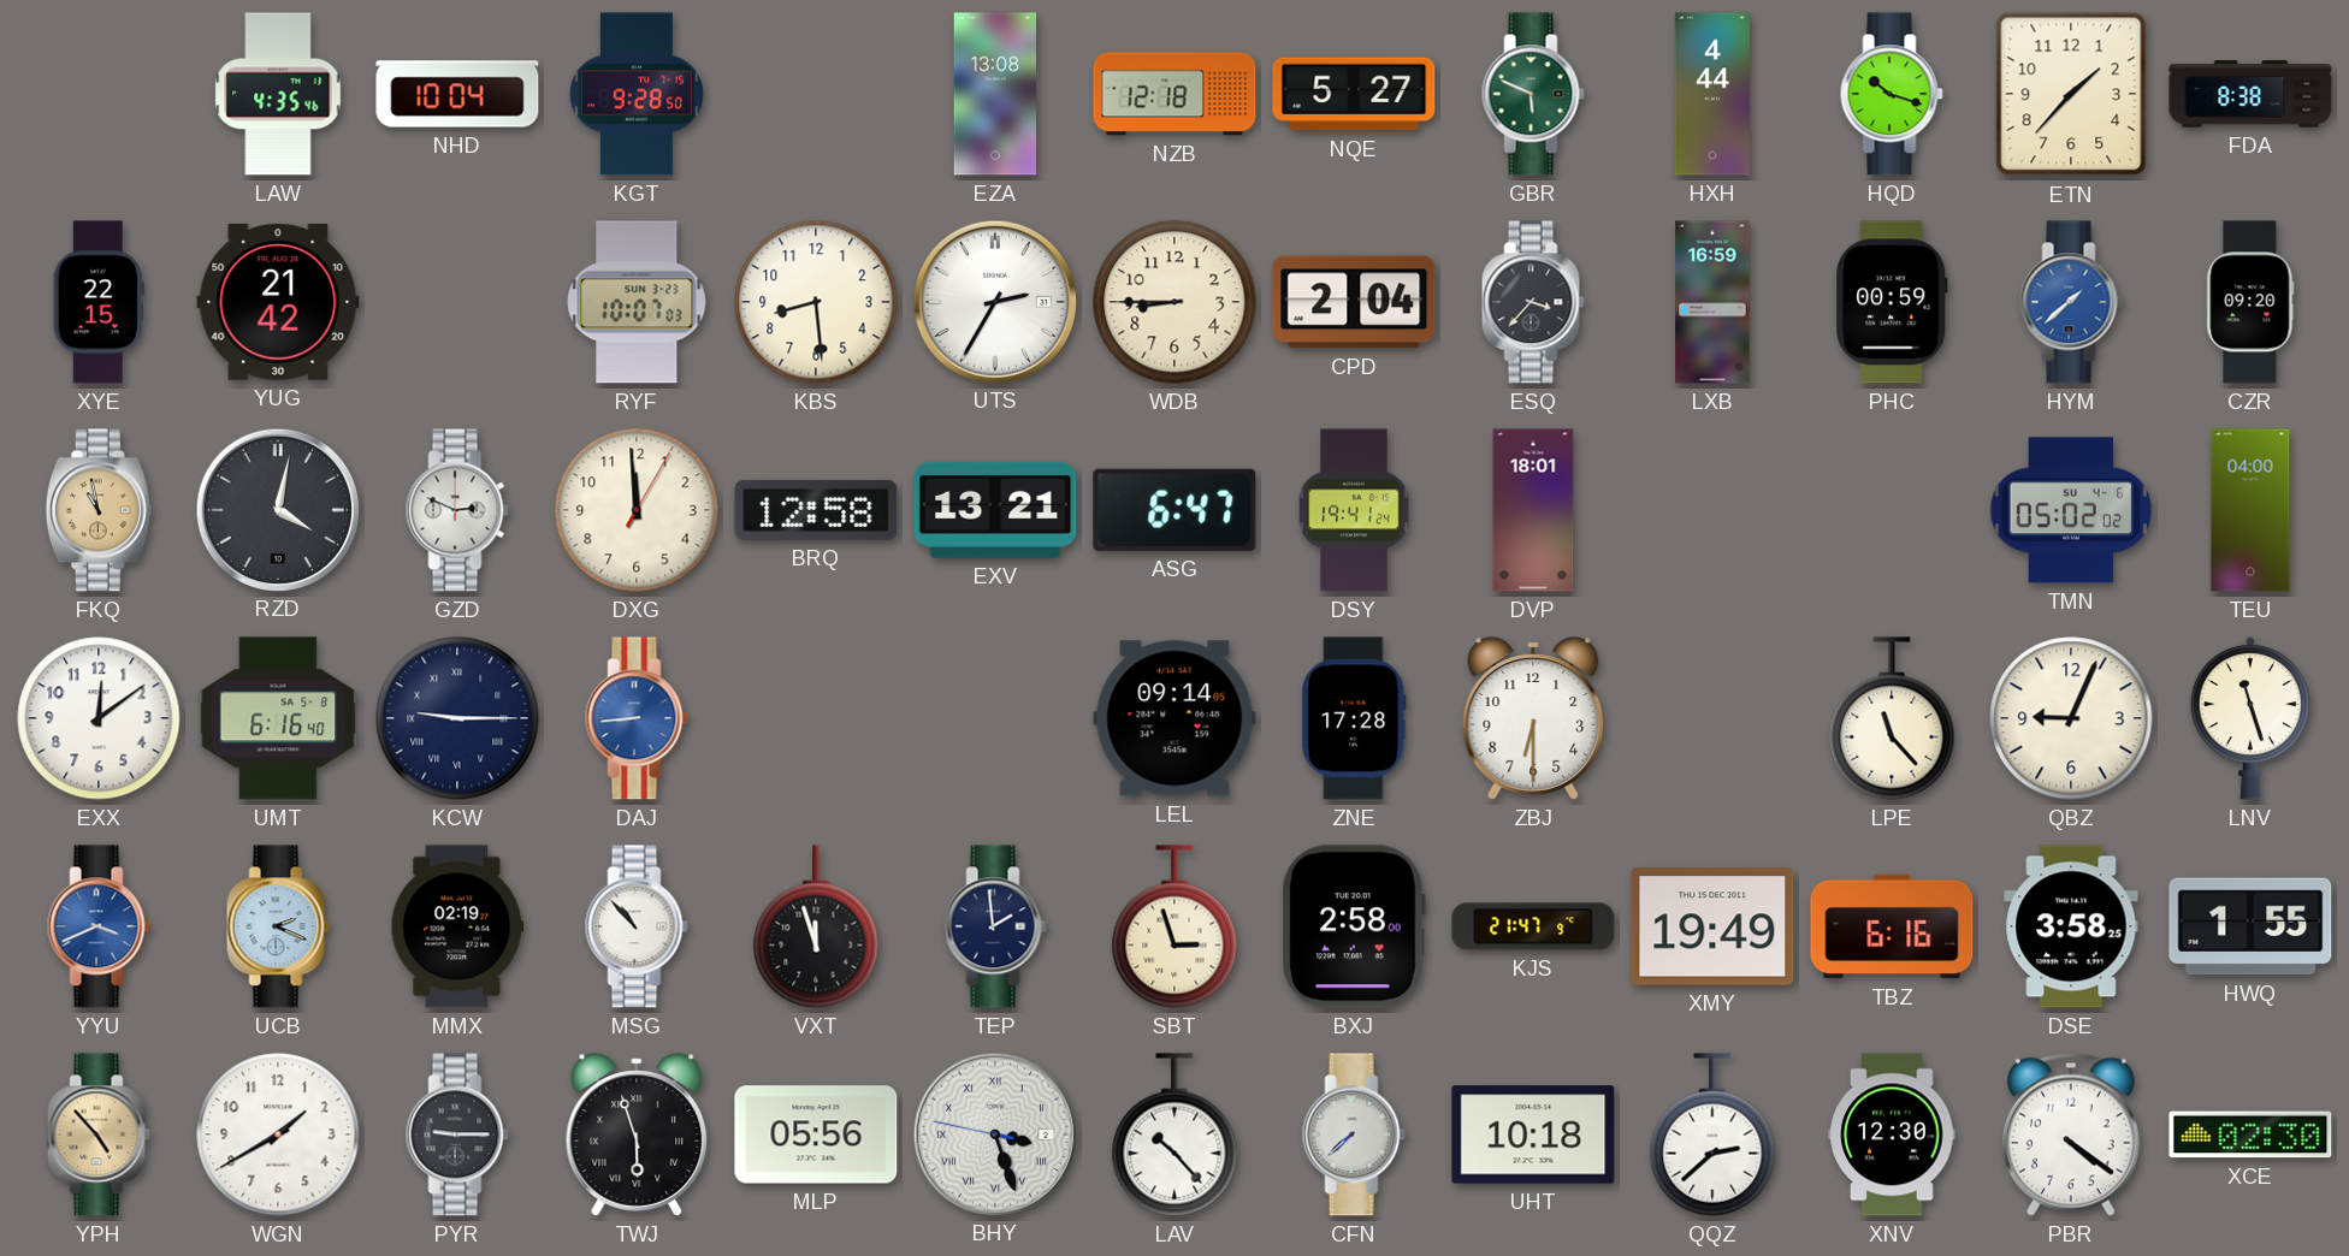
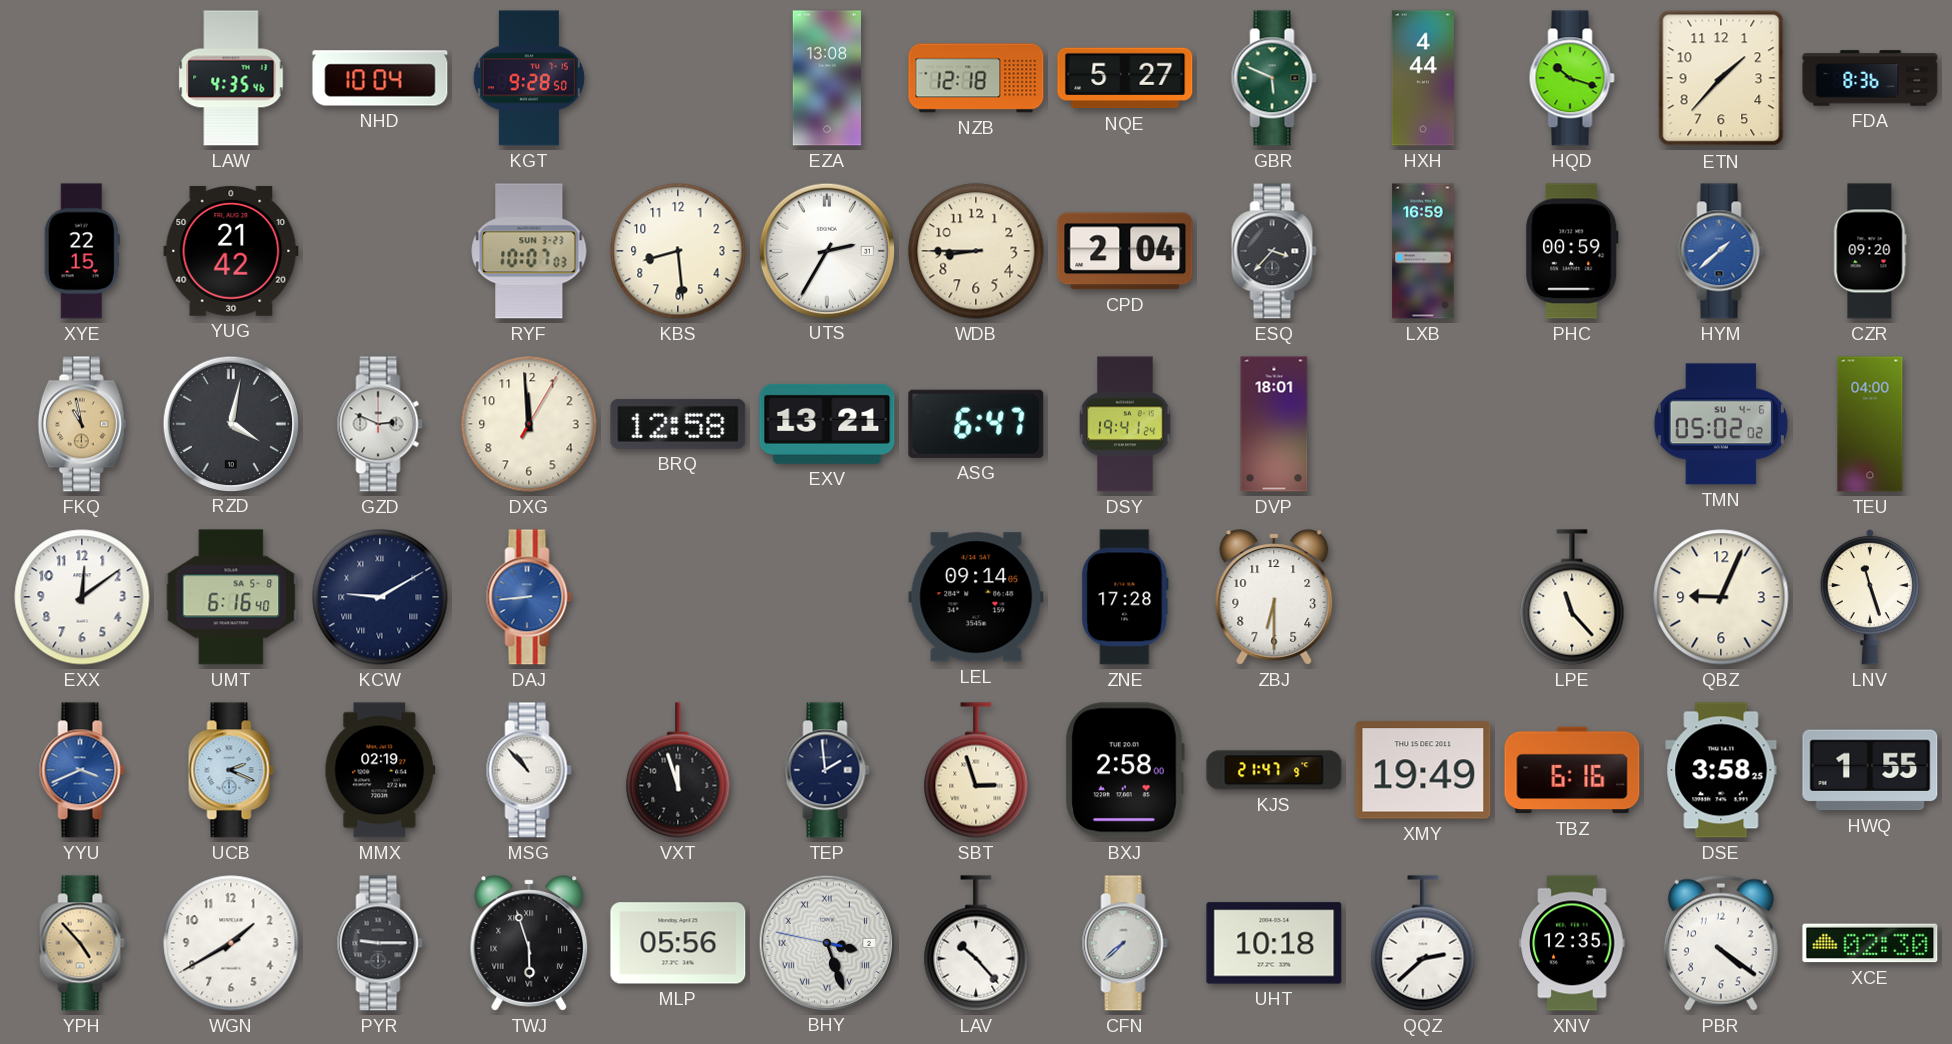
FDA: 8:38 -> 8:36
KCW: 9:15 -> 9:10
XNV: 12:30 -> 12:35
